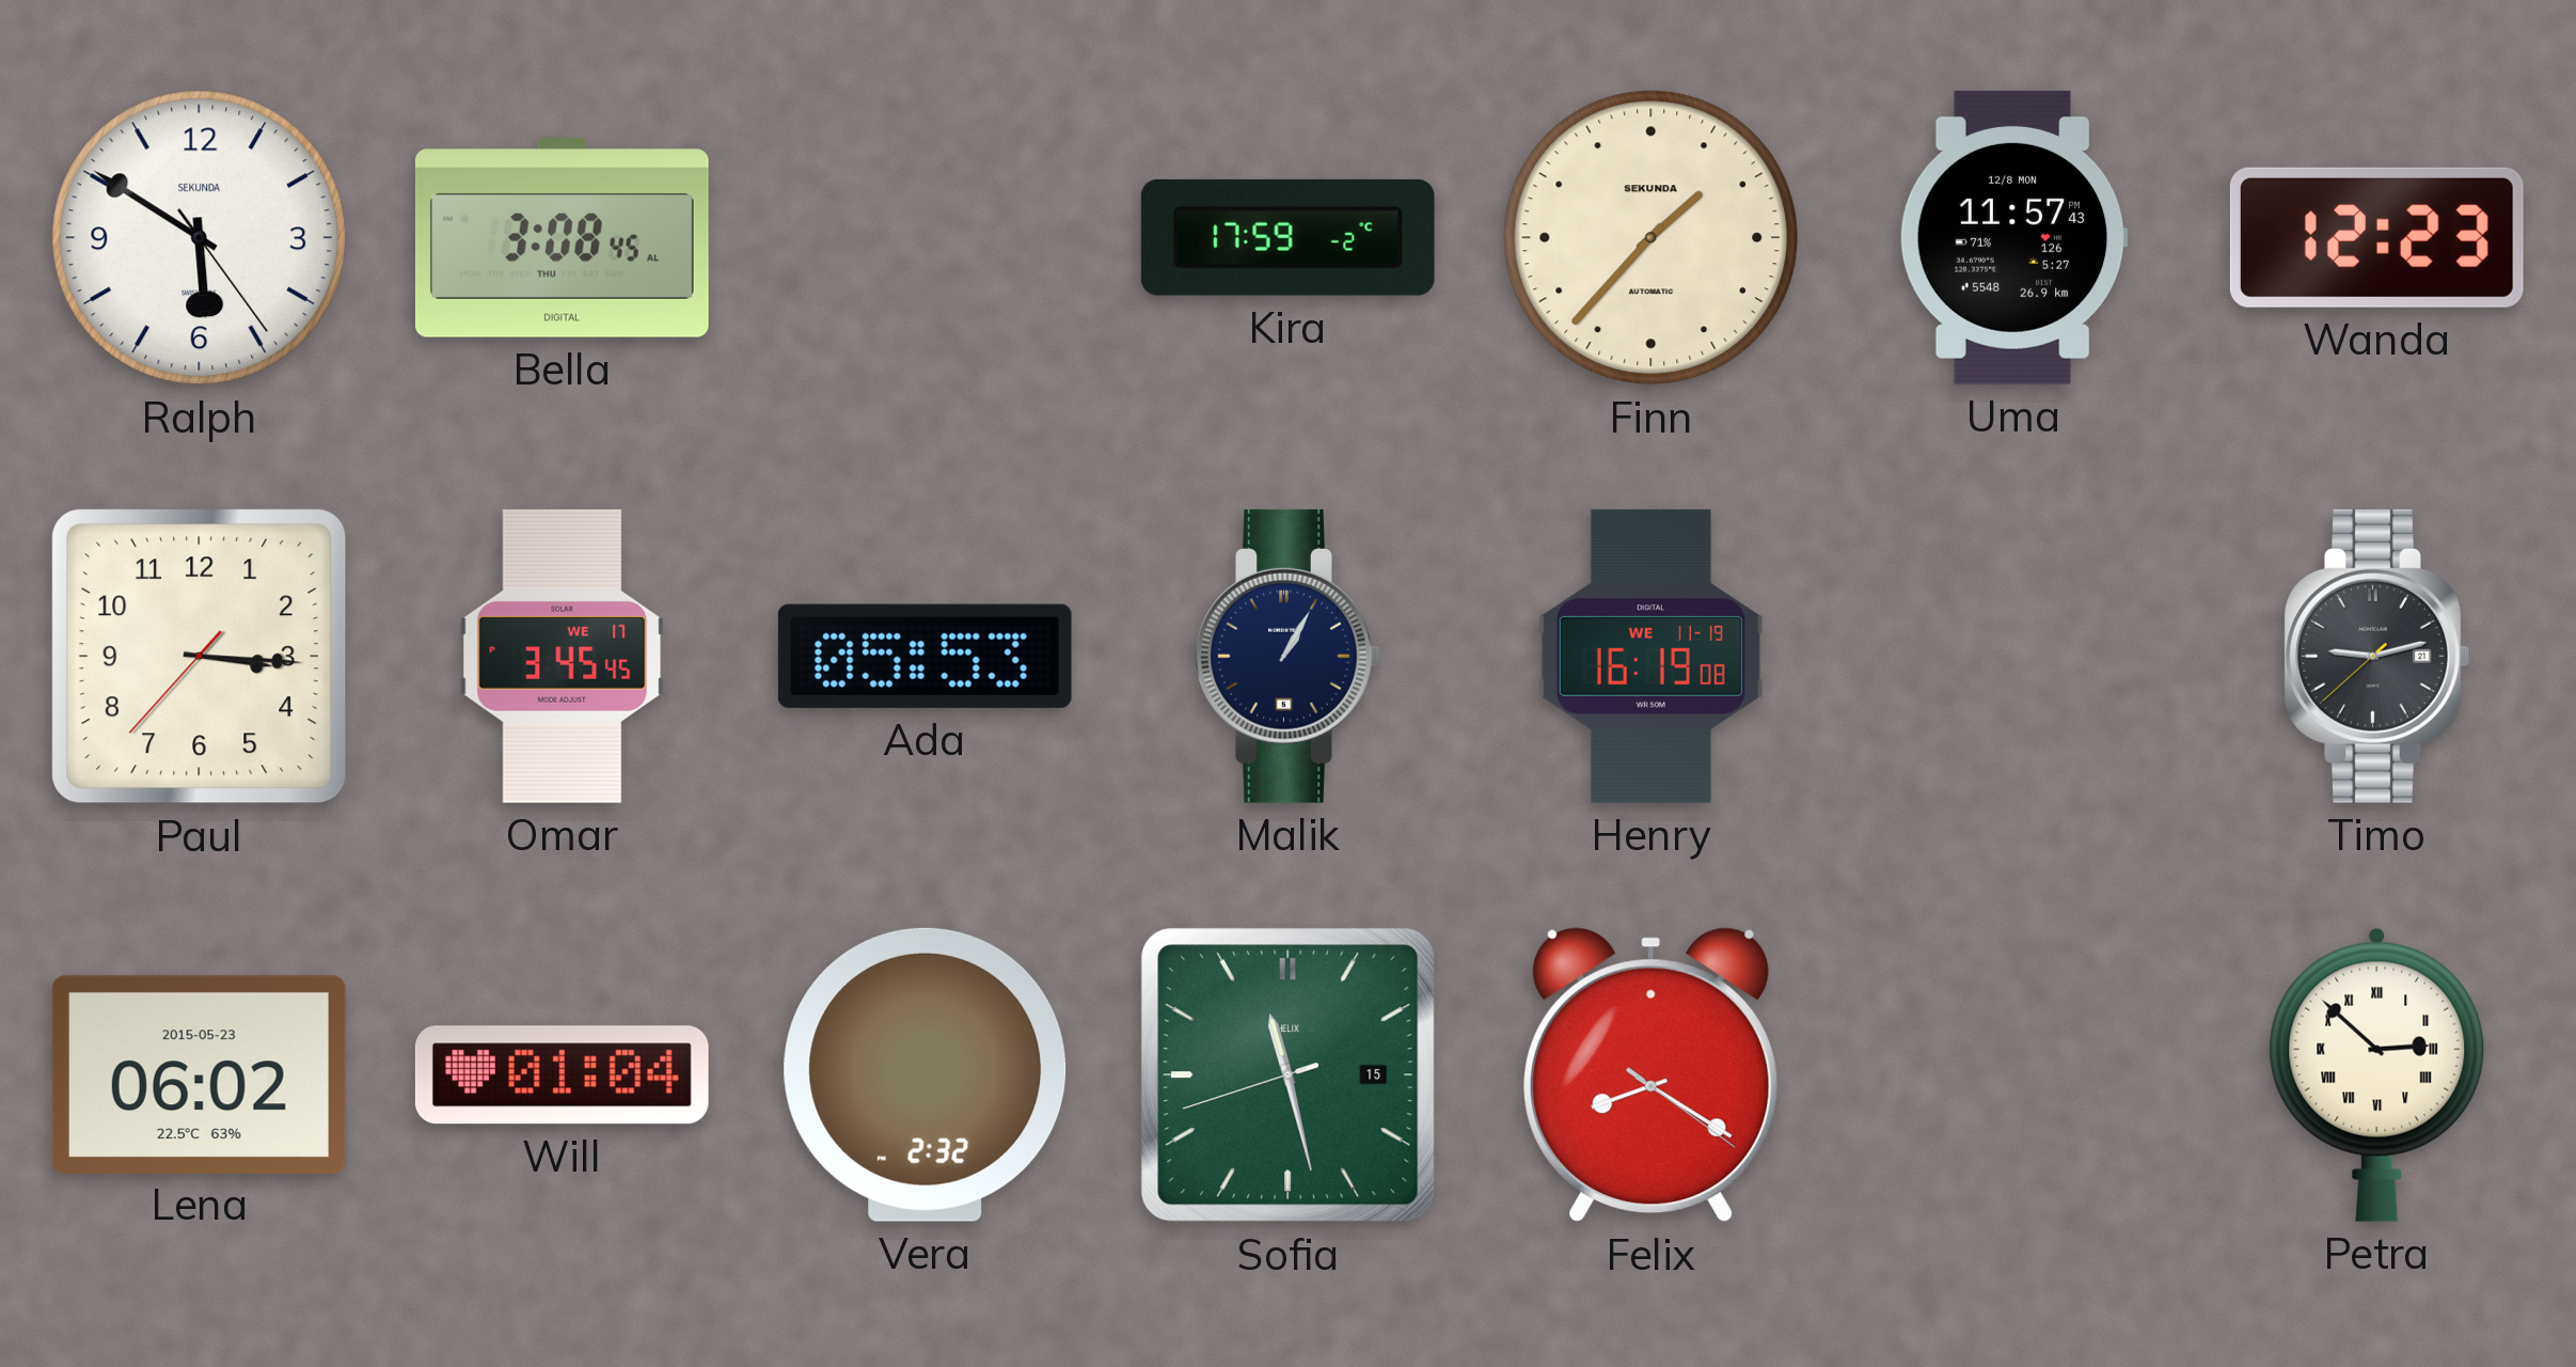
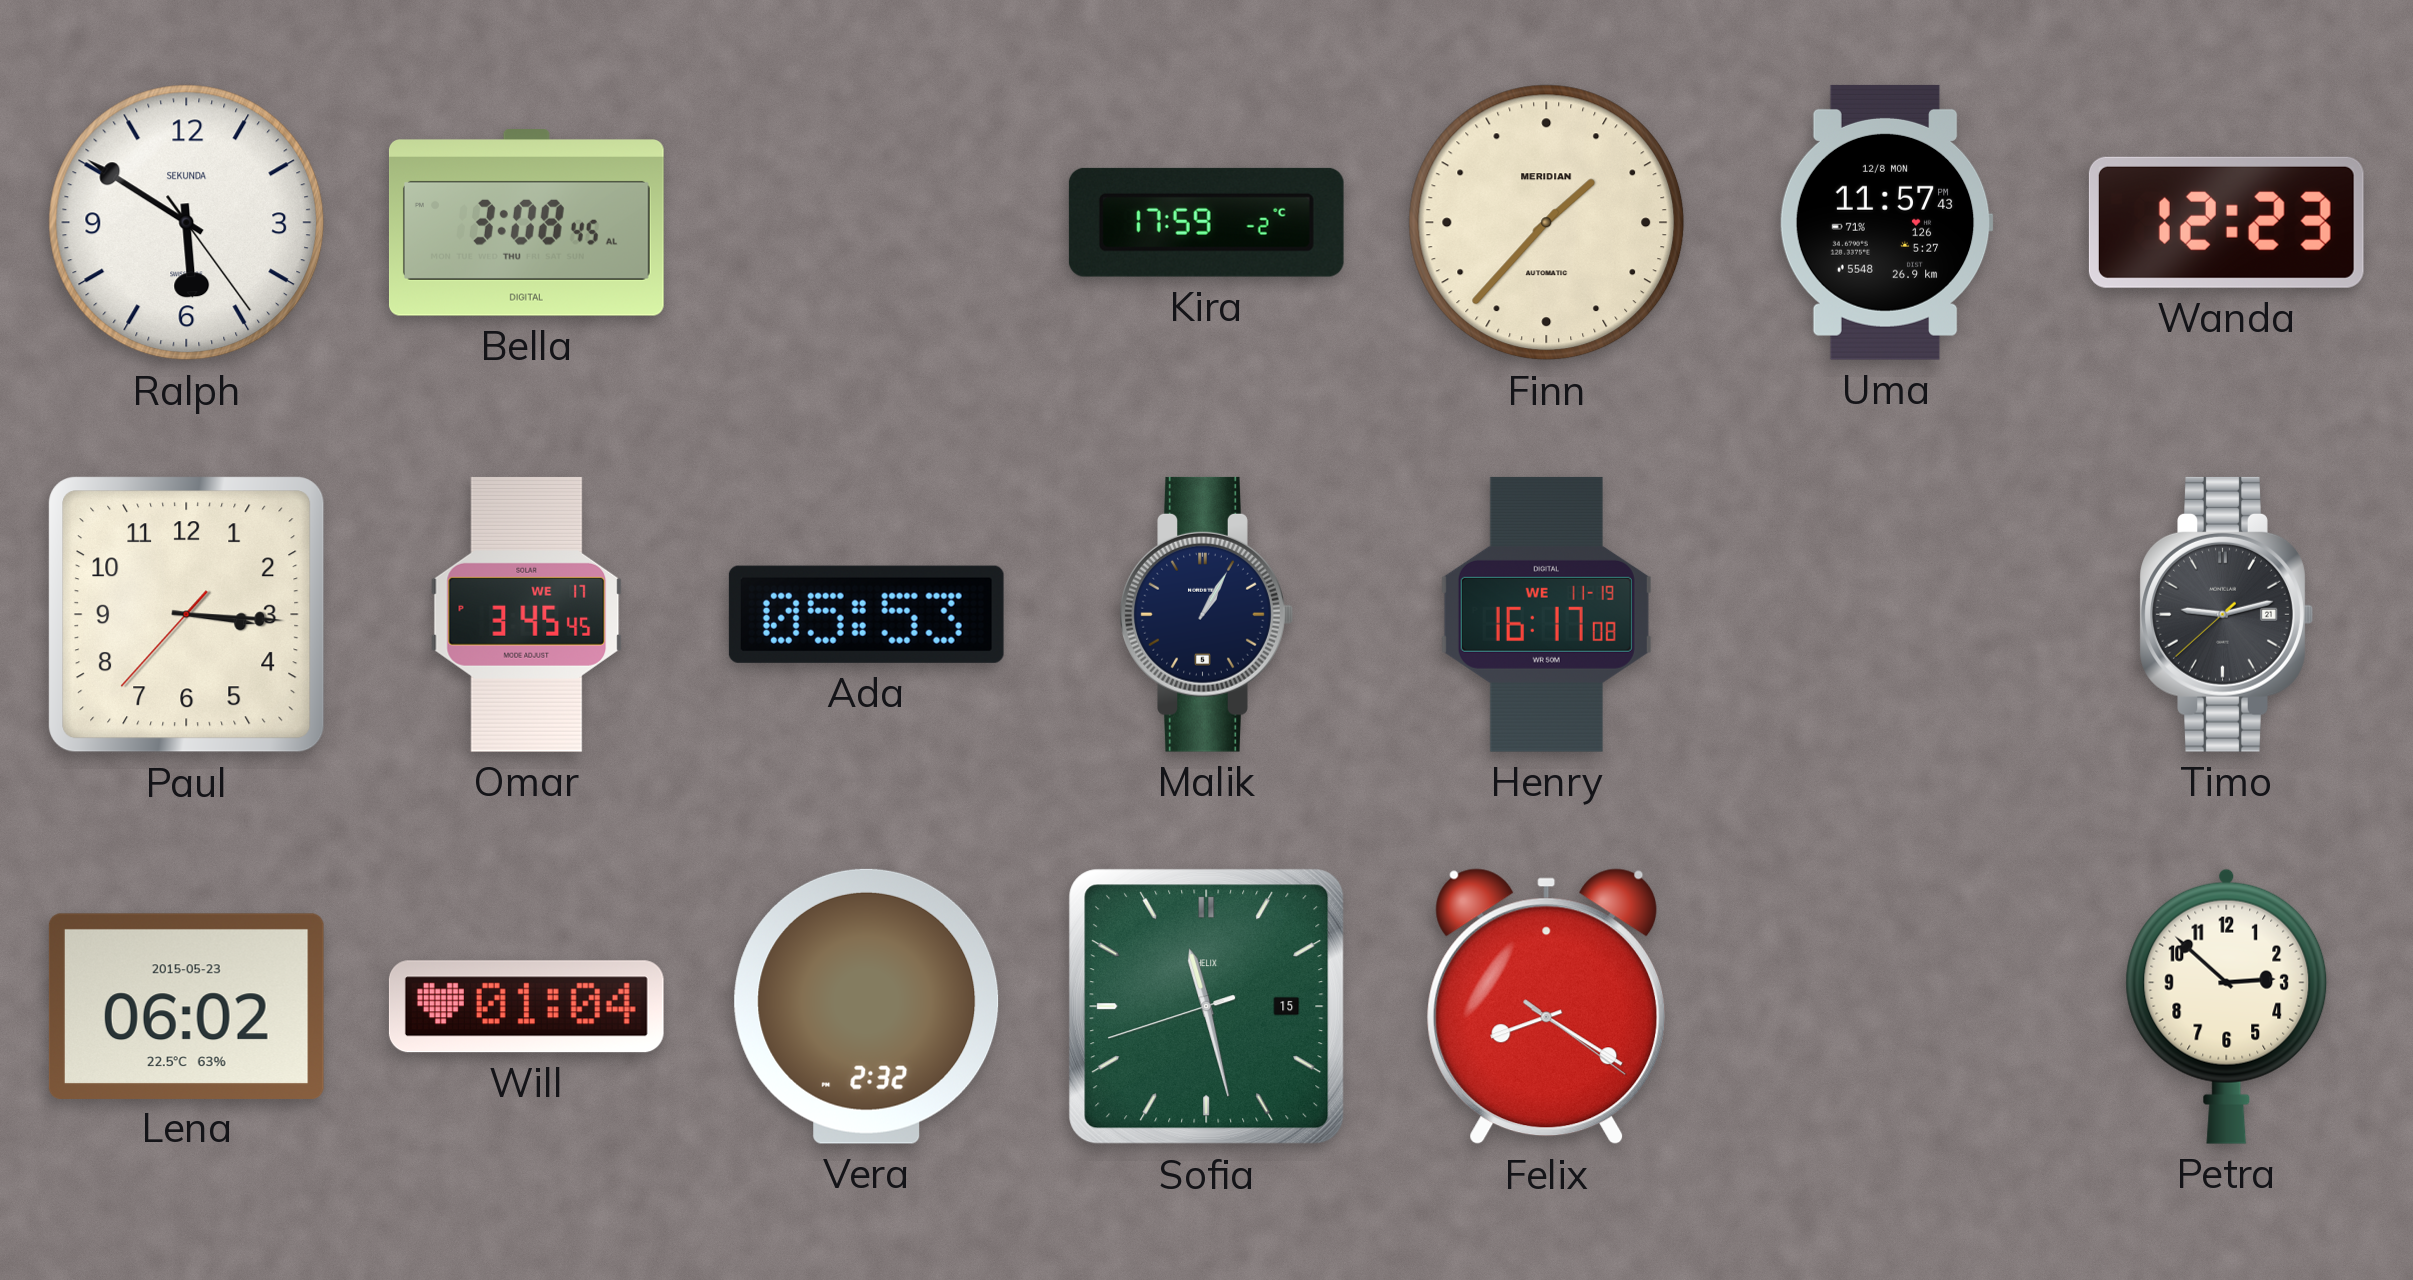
Finn brand: SEKUNDA -> MERIDIAN
Henry: 16:19 -> 16:17
Petra numerals: Roman -> Arabic
